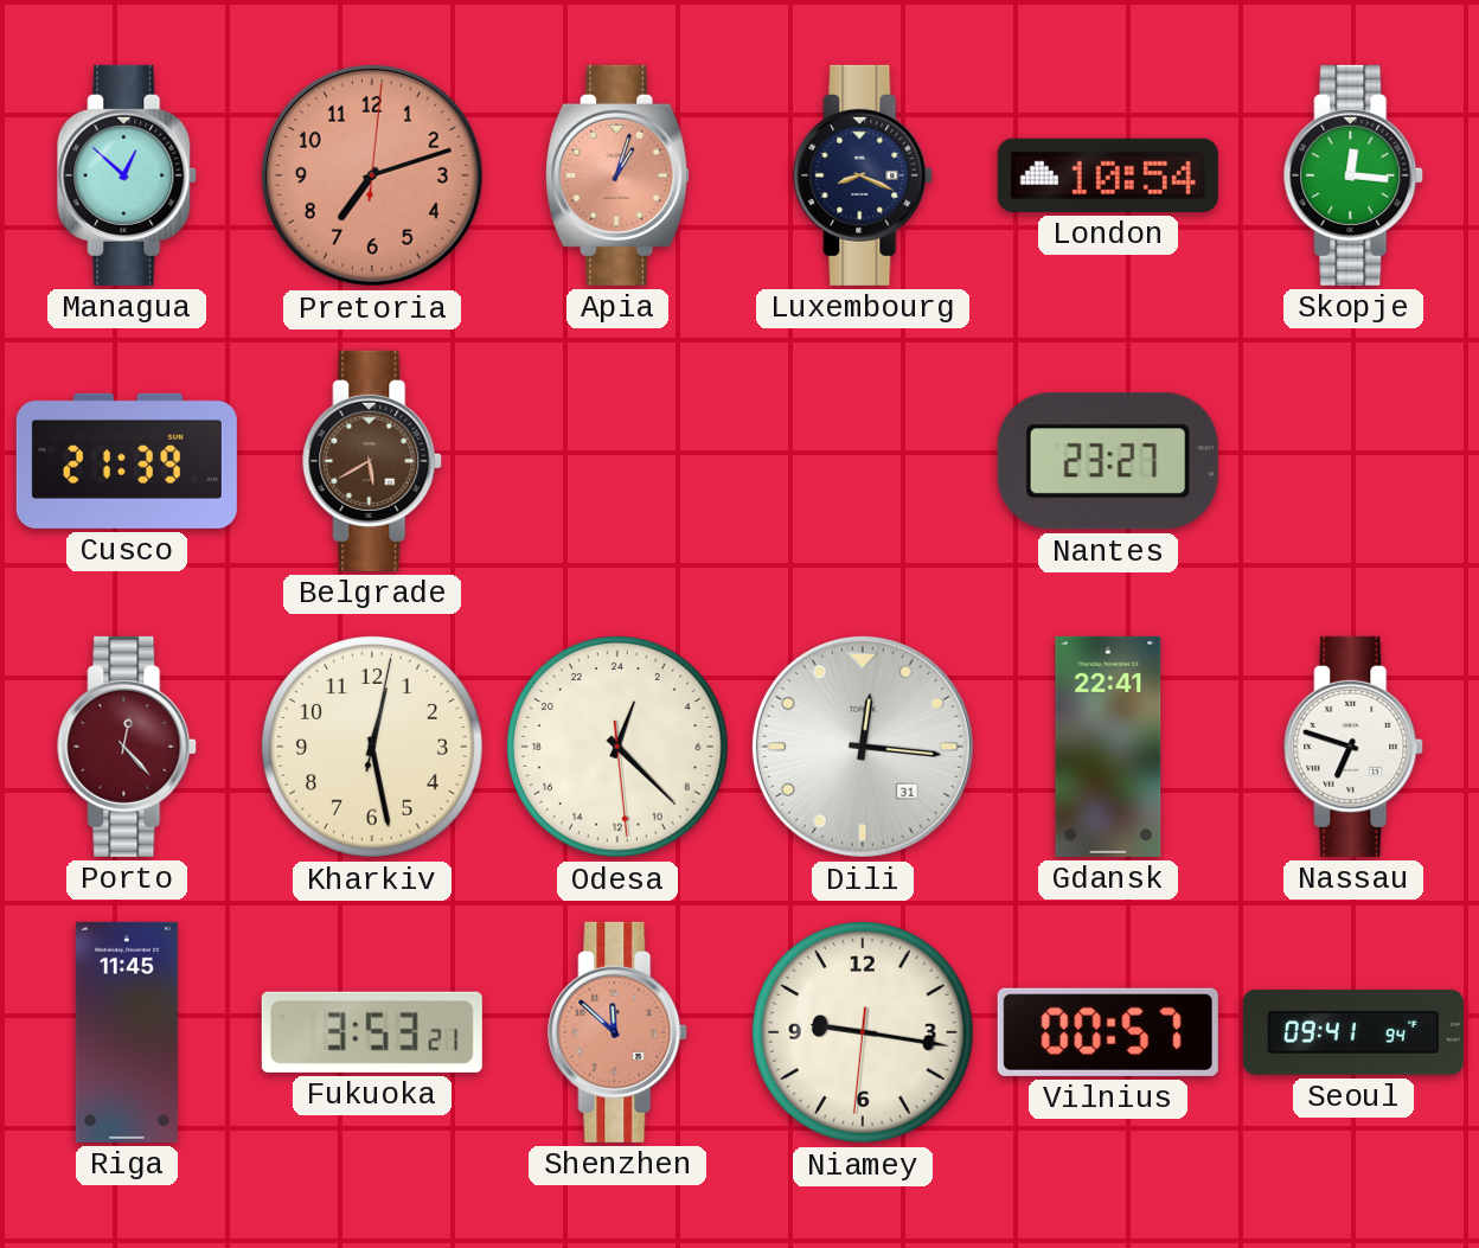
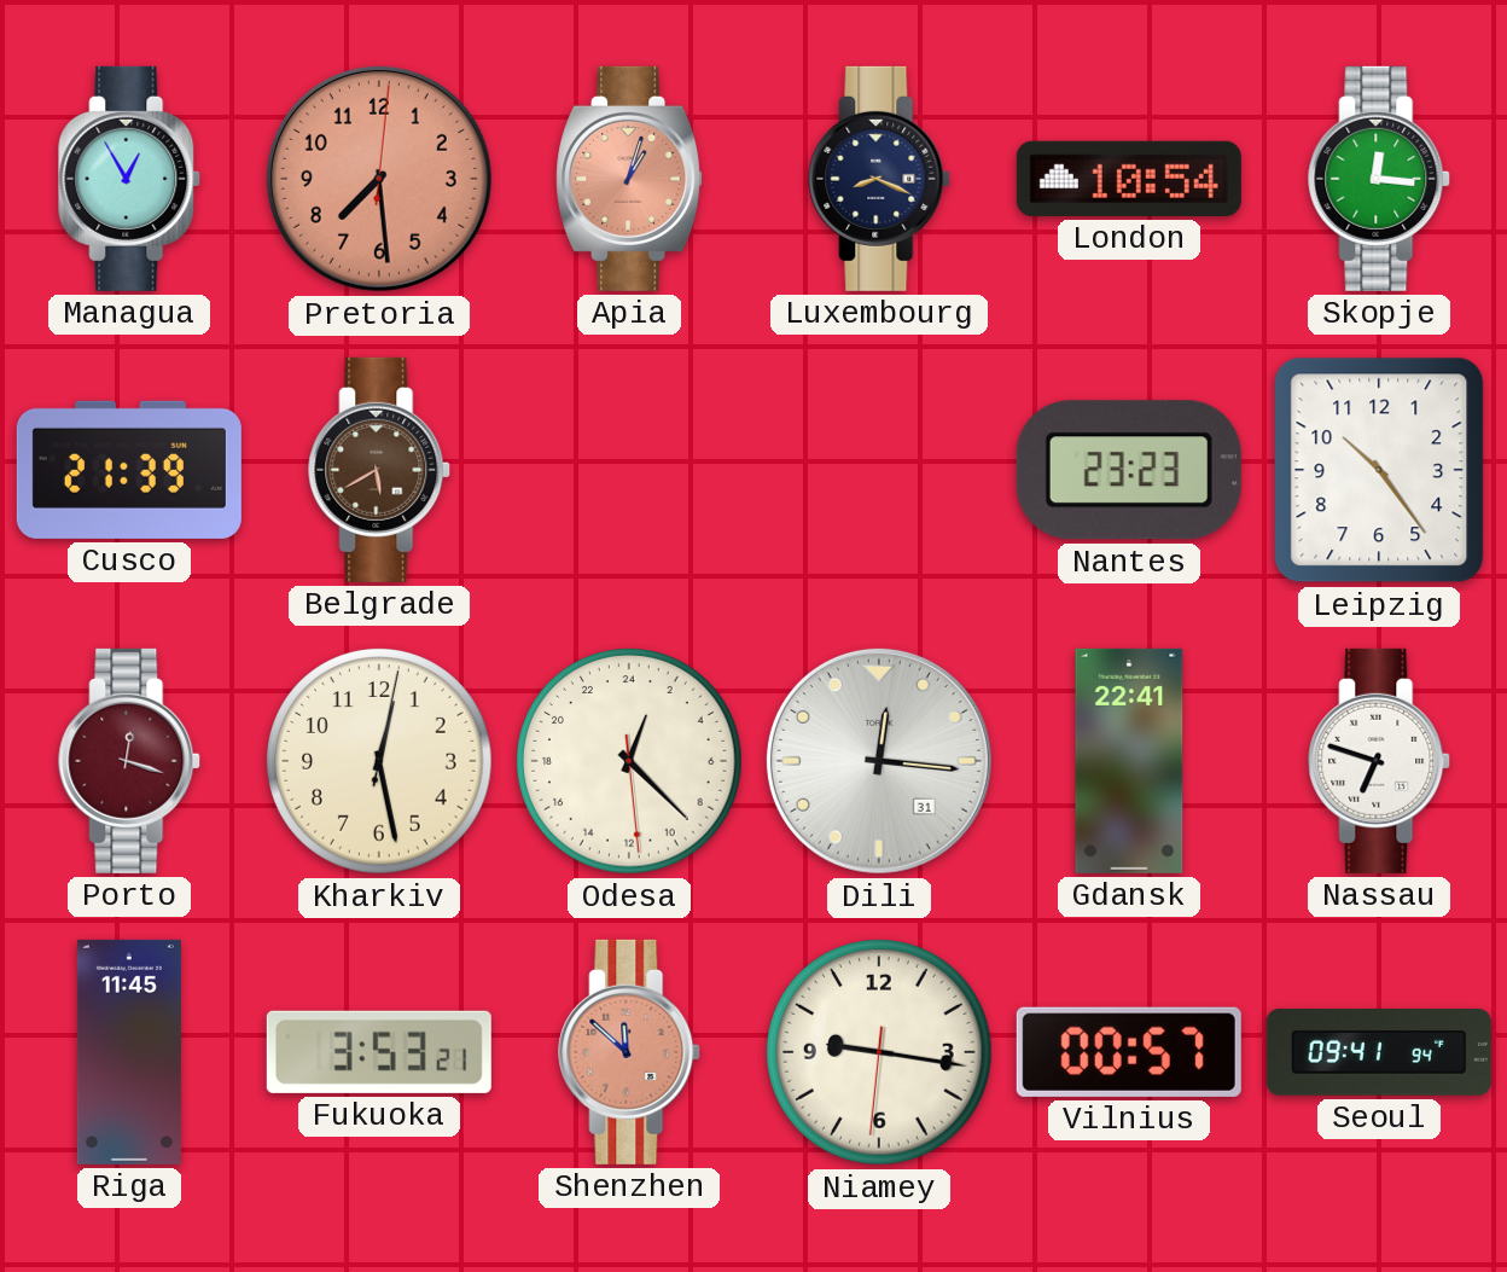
Managua: 12:52 -> 12:55
Pretoria: 7:12 -> 7:29
Nantes: 23:27 -> 23:23
Leipzig: none -> 10:24
Porto: 12:23 -> 12:18
